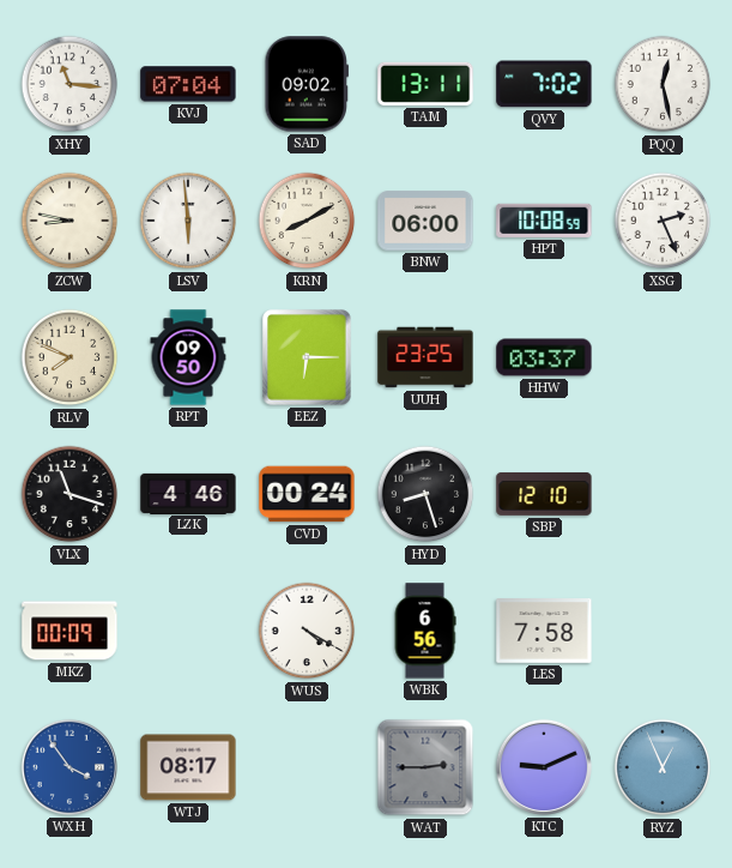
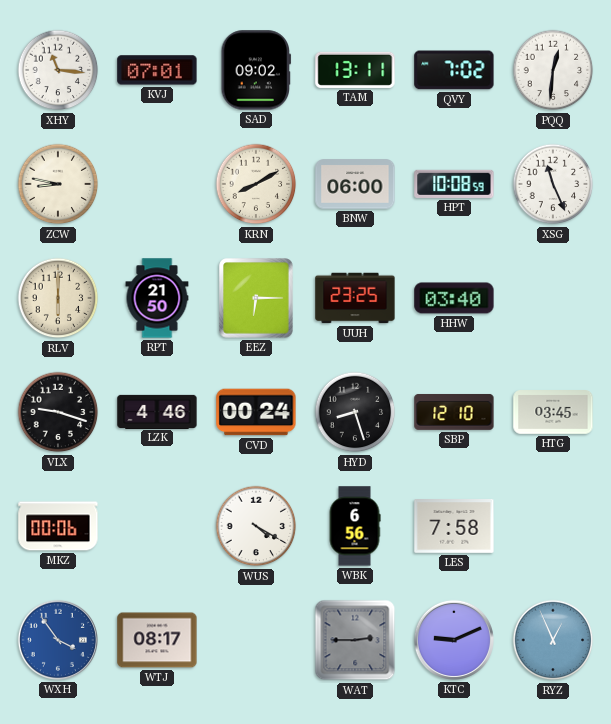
KVJ: 07:04 -> 07:01
PQQ: 12:28 -> 12:31
LSV: 5:59 -> none
XSG: 2:26 -> 11:26
RLV: 7:49 -> 6:00
RPT: 09:50 -> 21:50
HHW: 03:37 -> 03:40
VLX: 11:18 -> 9:18
HTG: none -> 03:45
MKZ: 00:09 -> 00:06
